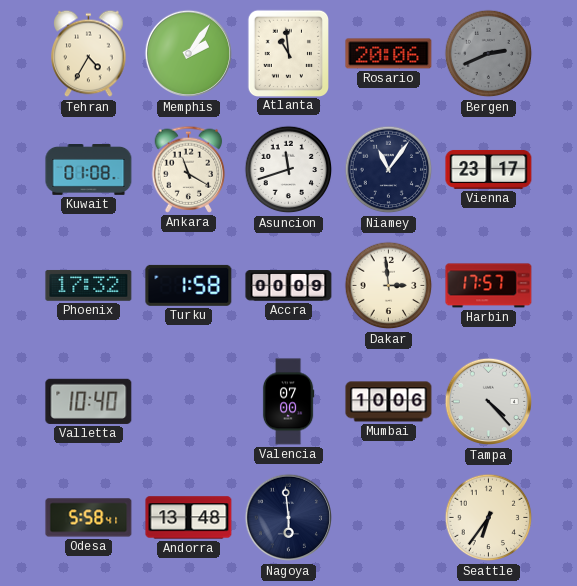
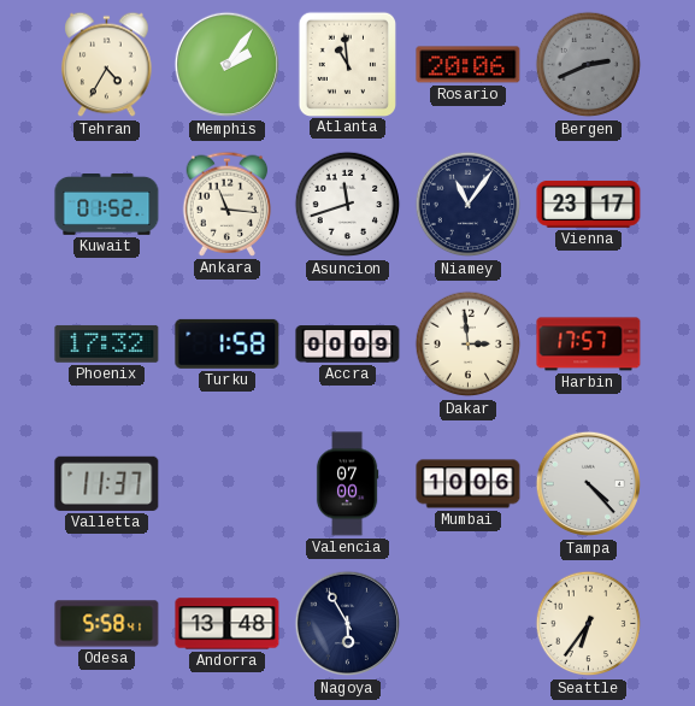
Kuwait: 01:08 -> 01:52
Ankara: 11:20 -> 11:16
Valletta: 10:40 -> 11:37
Nagoya: 5:59 -> 5:55
